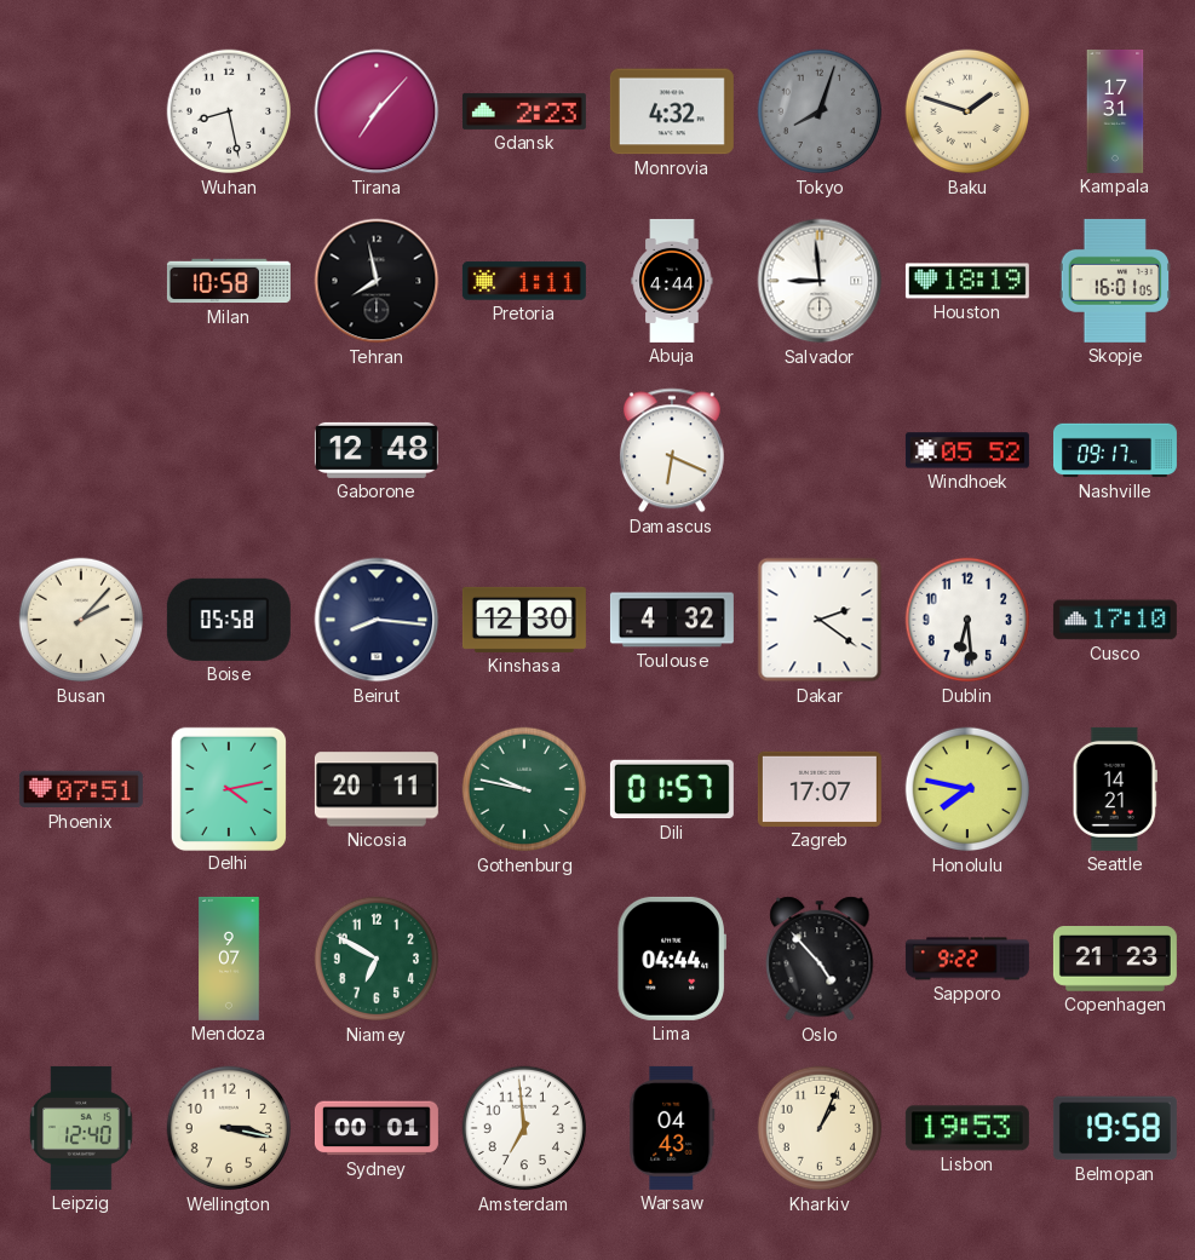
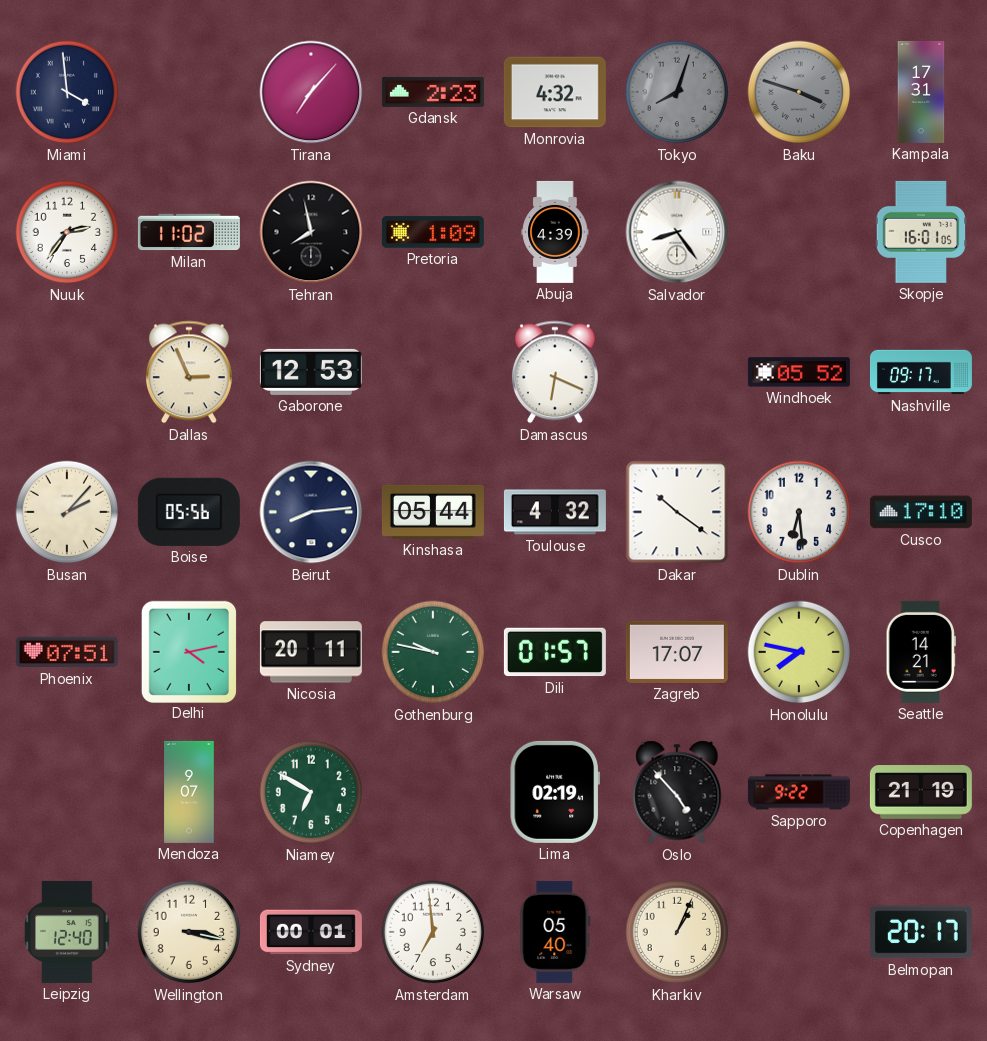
Miami: none -> 3:59
Wuhan: 8:28 -> none
Baku: 1:48 -> 3:48
Baku dial: cream -> grey
Nuuk: none -> 2:36
Milan: 10:58 -> 11:02
Pretoria: 1:11 -> 1:09
Abuja: 4:44 -> 4:39
Salvador: 8:59 -> 8:24
Houston: 18:19 -> none
Dallas: none -> 2:56
Gaborone: 12:48 -> 12:53
Boise: 05:58 -> 05:56
Beirut: 8:16 -> 8:14
Kinshasa: 12:30 -> 05:44
Dakar: 2:21 -> 10:21
Lima: 04:44 -> 02:19
Copenhagen: 21:23 -> 21:19
Warsaw: 04:43 -> 05:40
Lisbon: 19:53 -> none
Belmopan: 19:58 -> 20:17
